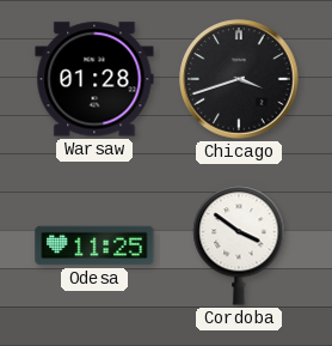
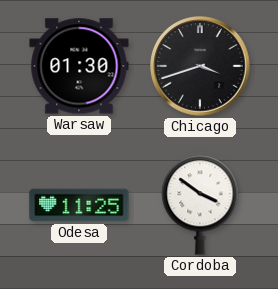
Warsaw: 01:28 -> 01:30
